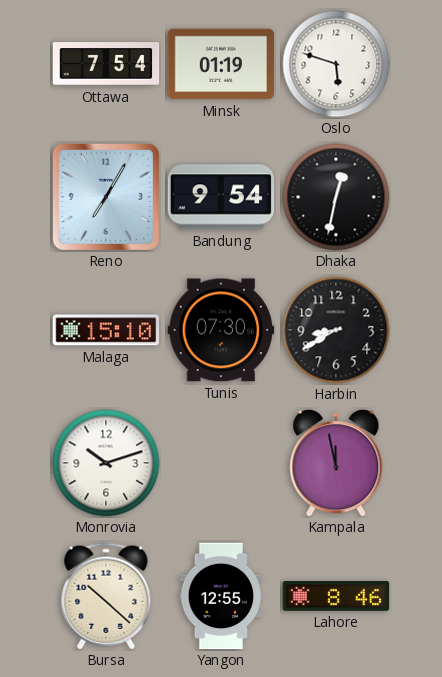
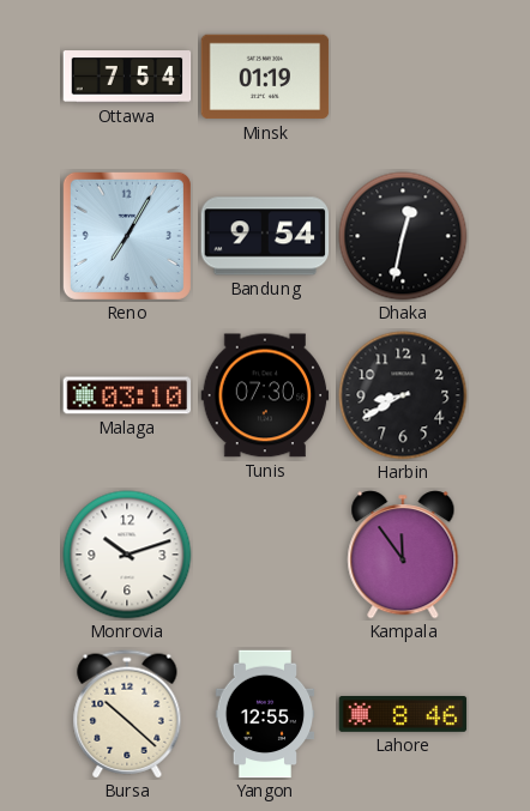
Oslo: 5:48 -> none
Malaga: 15:10 -> 03:10
Kampala: 11:58 -> 11:54
